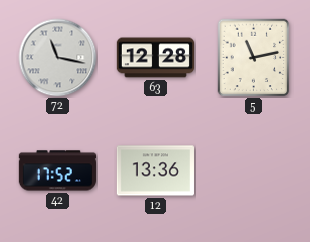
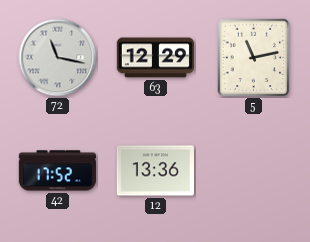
63: 12:28 -> 12:29
